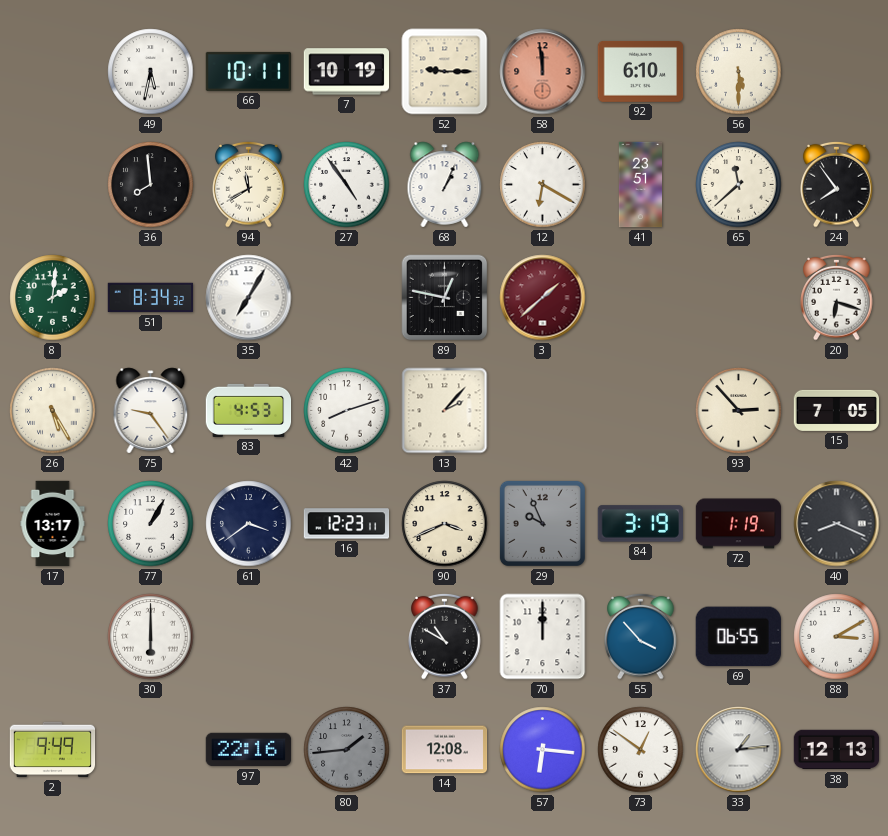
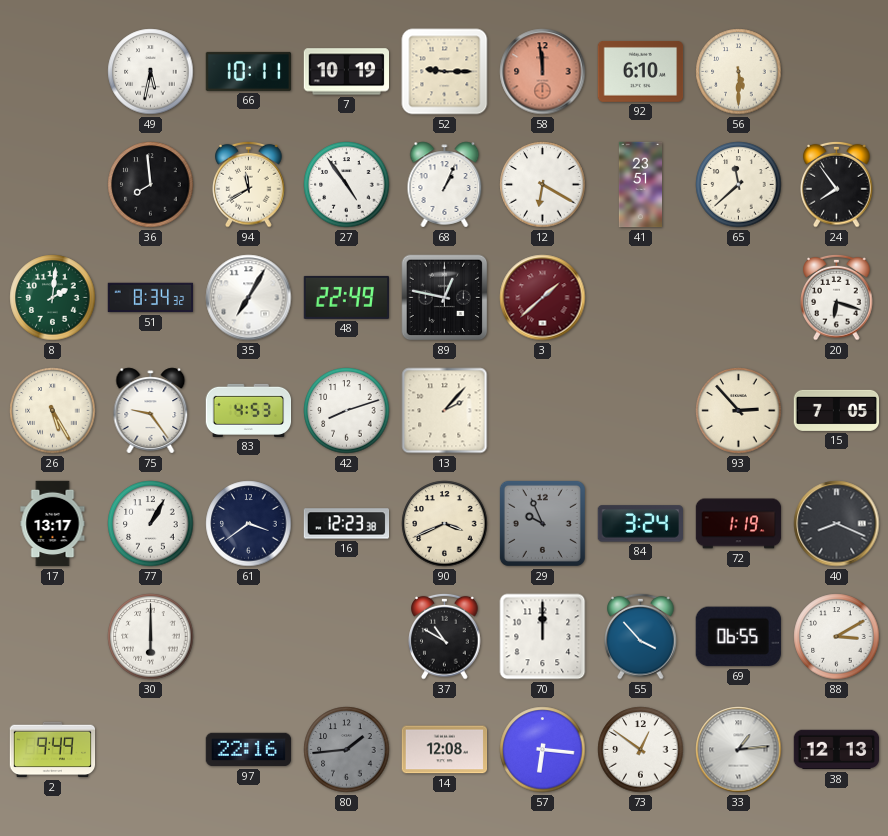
48: none -> 22:49
16: 12:23:11 -> 12:23:38
84: 3:19 -> 3:24
